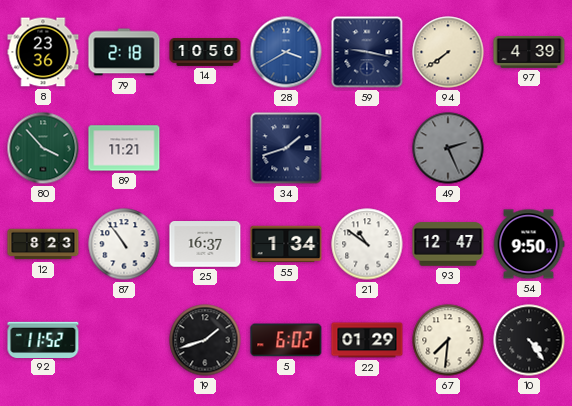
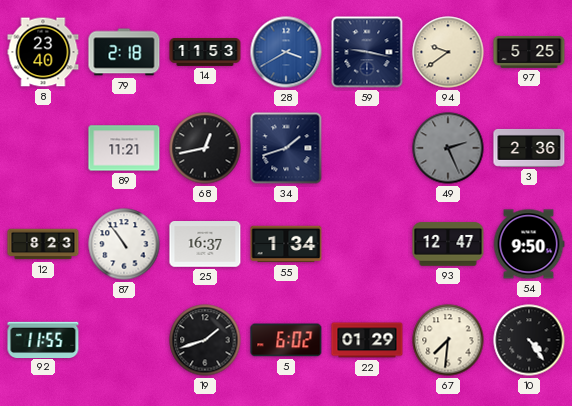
8: 23:36 -> 23:40
14: 10:50 -> 11:53
94: 7:39 -> 9:39
97: 4:39 -> 5:25
80: 3:53 -> none
68: none -> 12:43
3: none -> 2:36
21: 10:51 -> none
92: 11:52 -> 11:55
